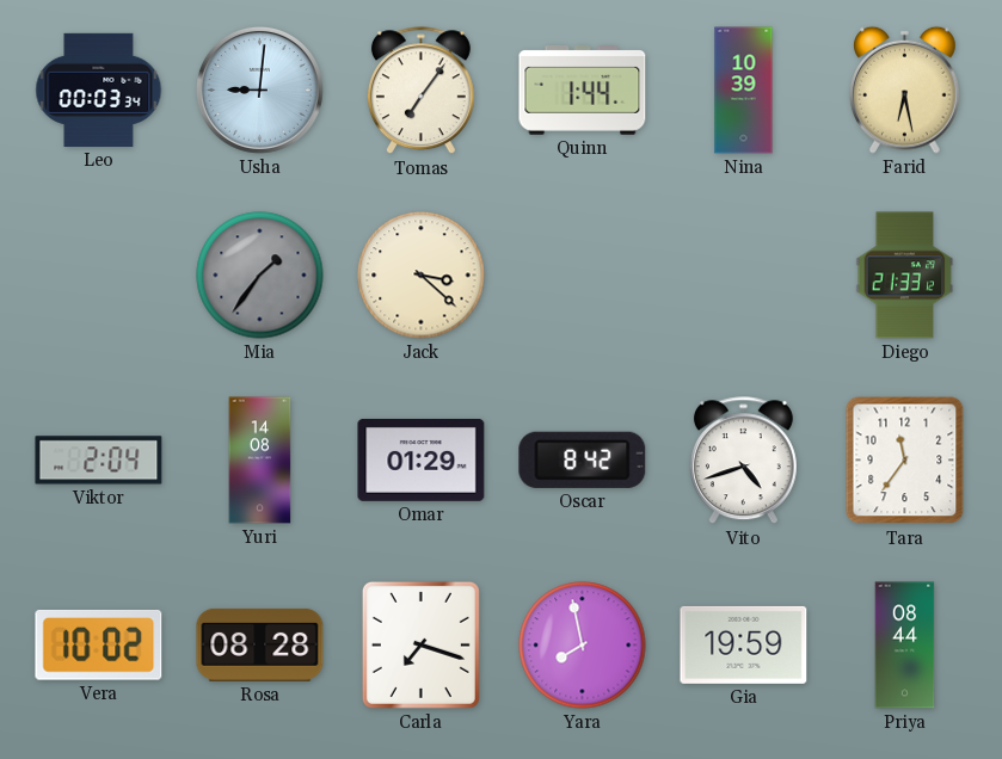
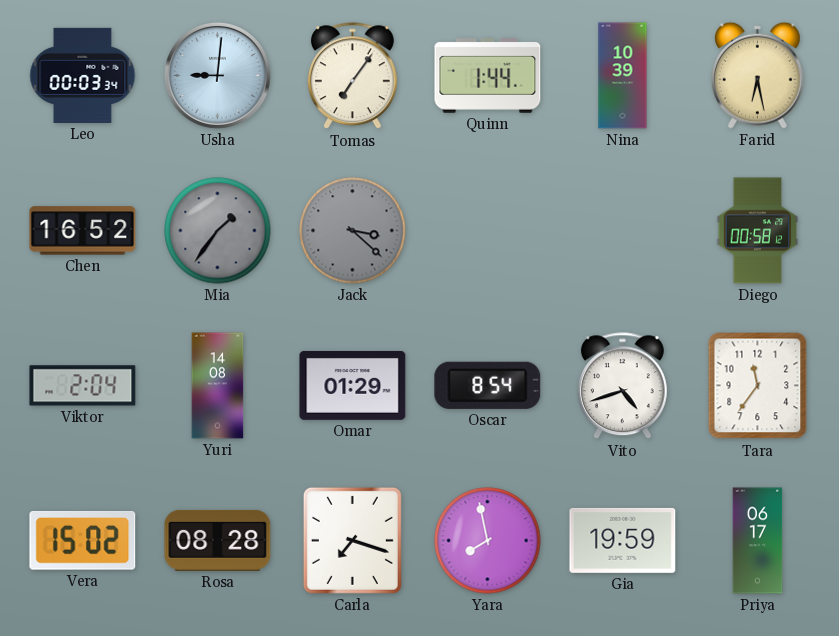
Chen: none -> 16:52
Jack dial: cream -> grey
Diego: 21:33 -> 00:58
Oscar: 8:42 -> 8:54
Vera: 10:02 -> 15:02
Priya: 08:44 -> 06:17
